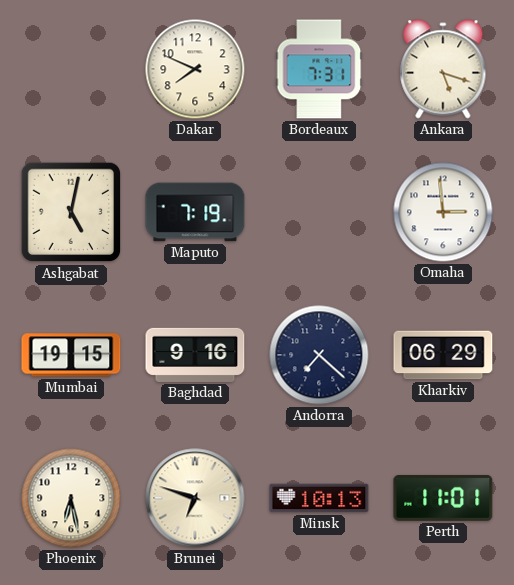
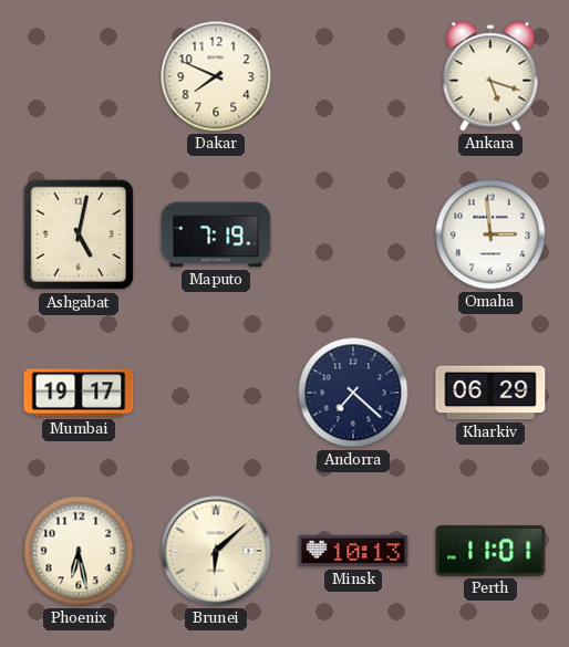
Bordeaux: 7:31 -> none
Mumbai: 19:15 -> 19:17
Baghdad: 9:16 -> none
Brunei: 6:48 -> 6:08
